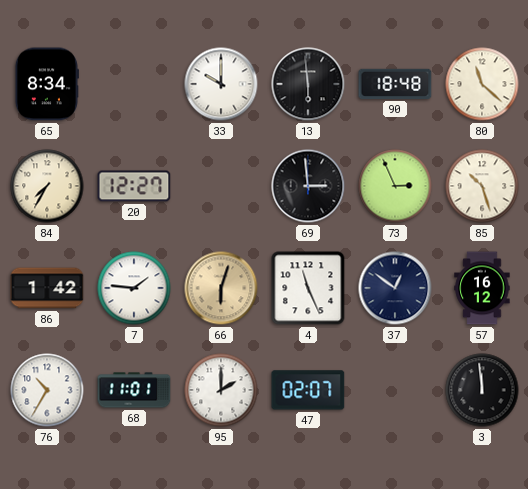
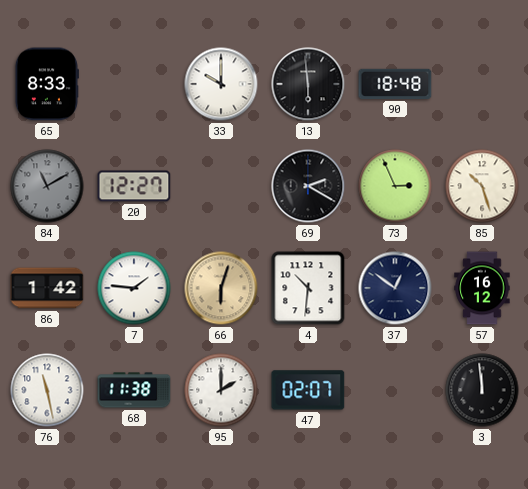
65: 8:34 -> 8:33
80: 11:22 -> none
84: 7:35 -> 11:10
84 dial: cream -> grey
69: 2:59 -> 2:20
4: 11:26 -> 10:31
76: 10:35 -> 11:28
68: 11:01 -> 11:38
